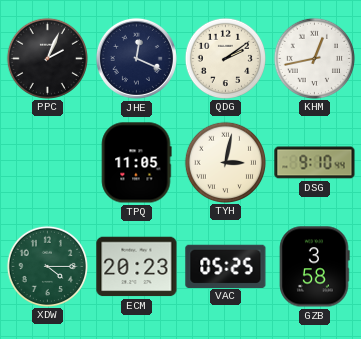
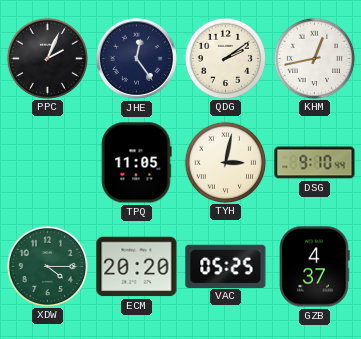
JHE: 12:19 -> 12:24
ECM: 20:23 -> 20:20
GZB: 3:58 -> 4:37
